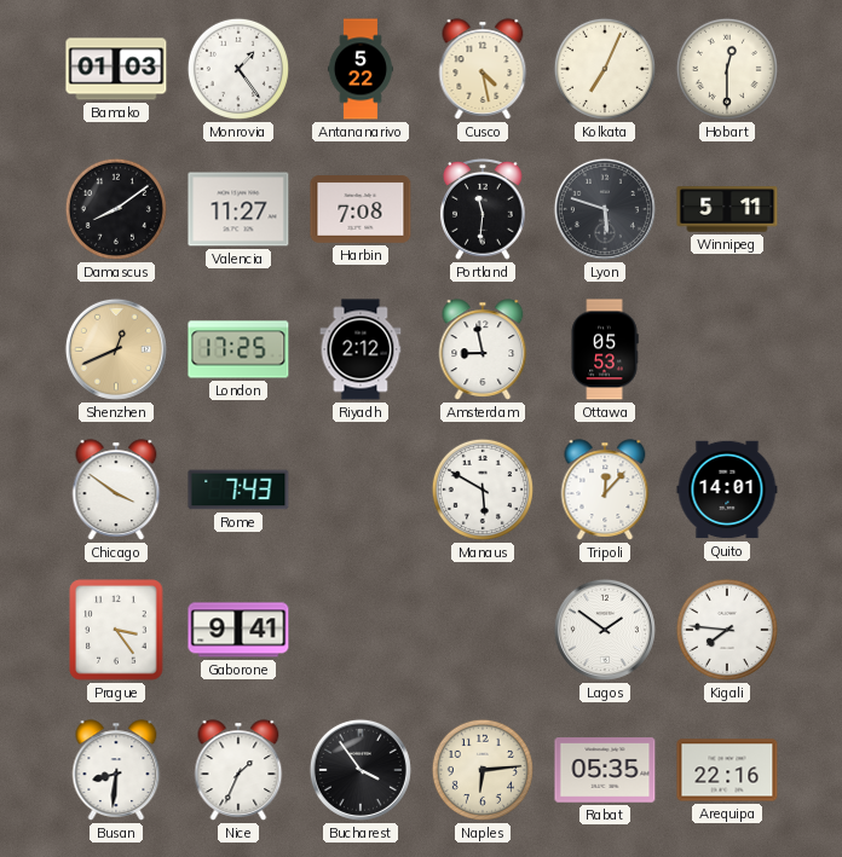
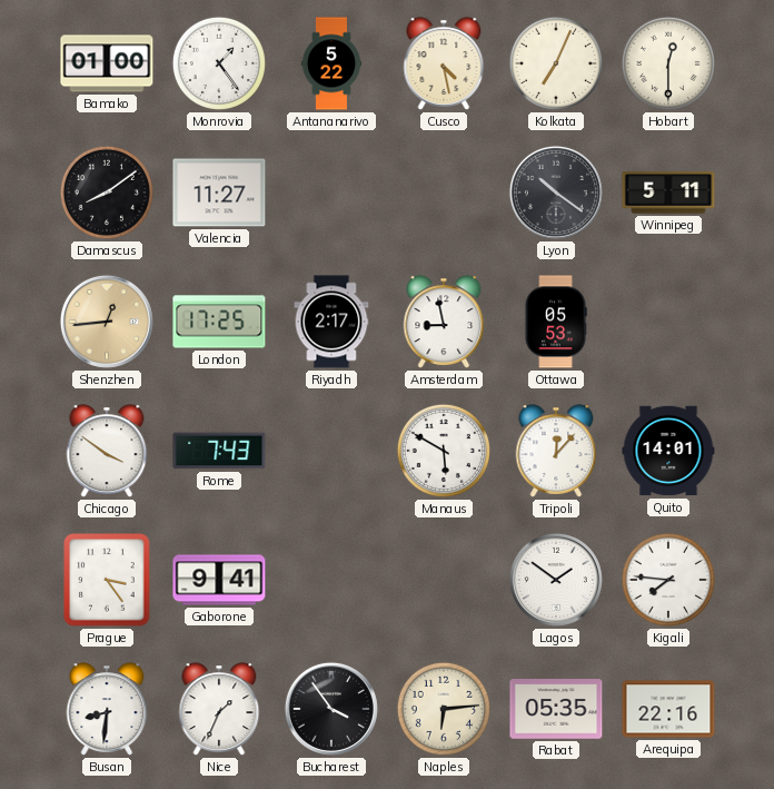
Bamako: 01:03 -> 01:00
Harbin: 7:08 -> none
Portland: 11:31 -> none
Lyon: 5:48 -> 10:21
Shenzhen: 12:41 -> 12:44
Riyadh: 2:12 -> 2:17
